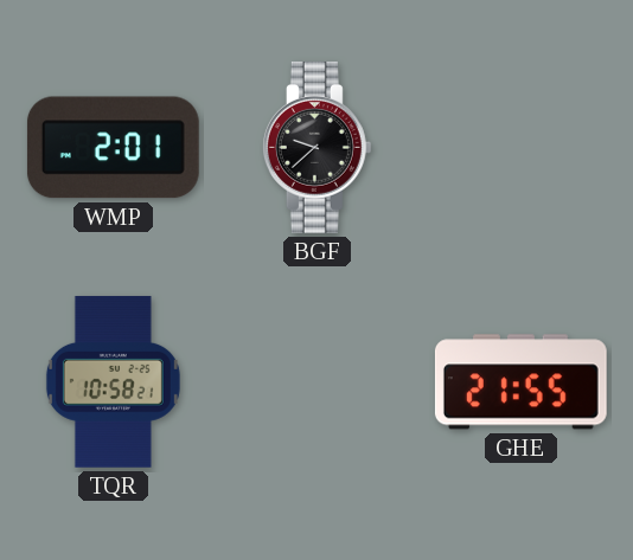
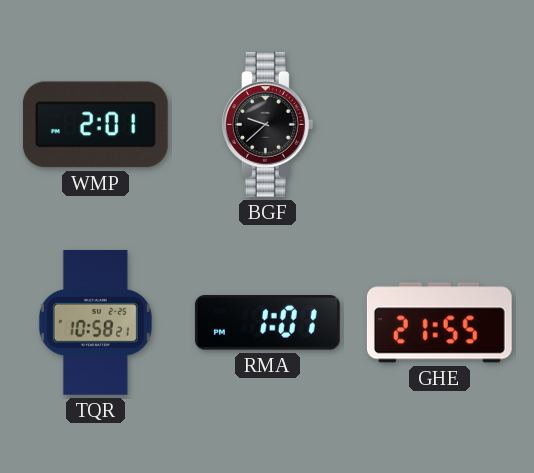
RMA: none -> 1:01
